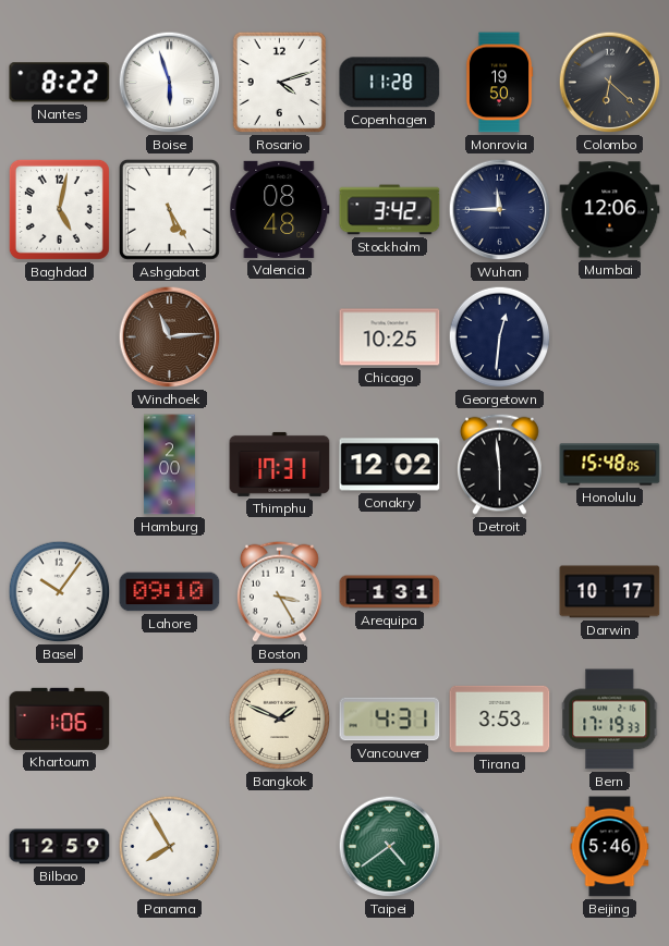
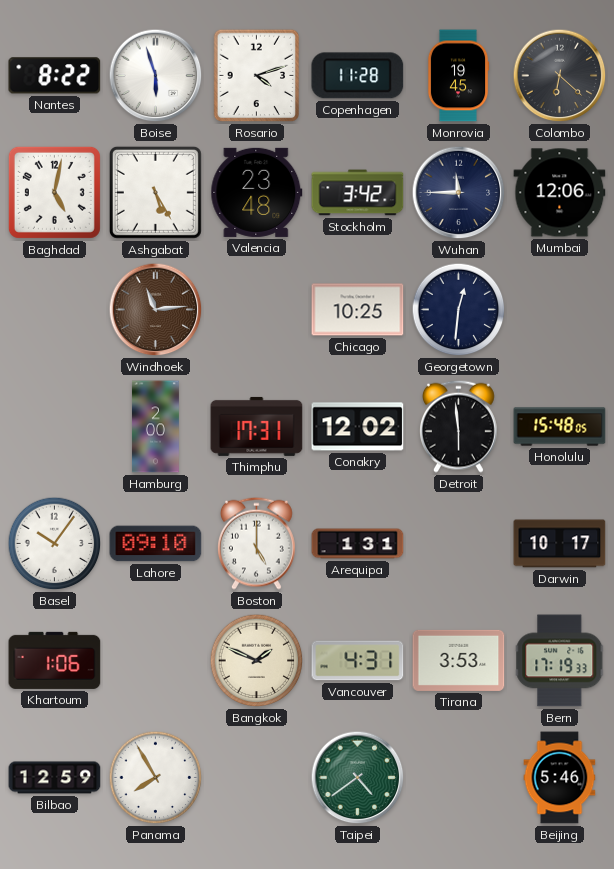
Monrovia: 19:50 -> 19:45
Valencia: 08:48 -> 23:48
Boston: 3:25 -> 5:00
